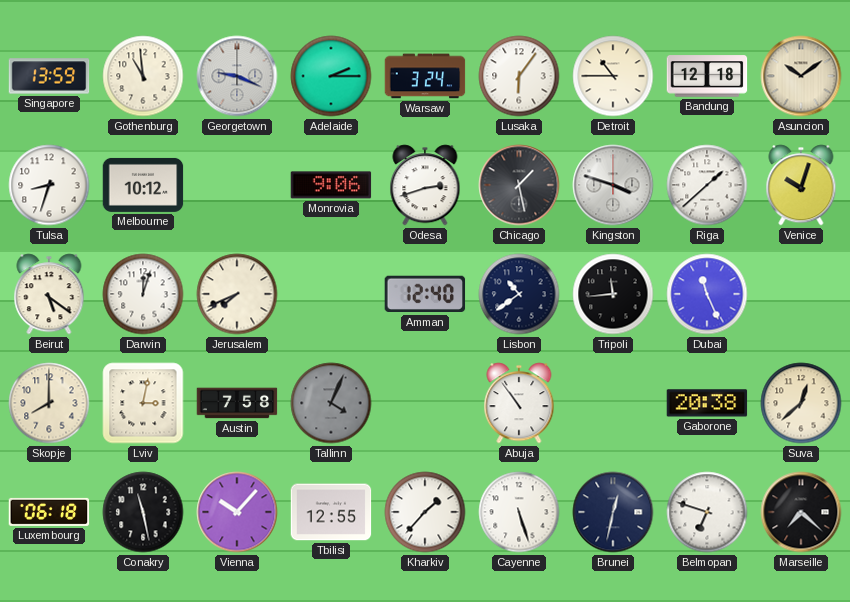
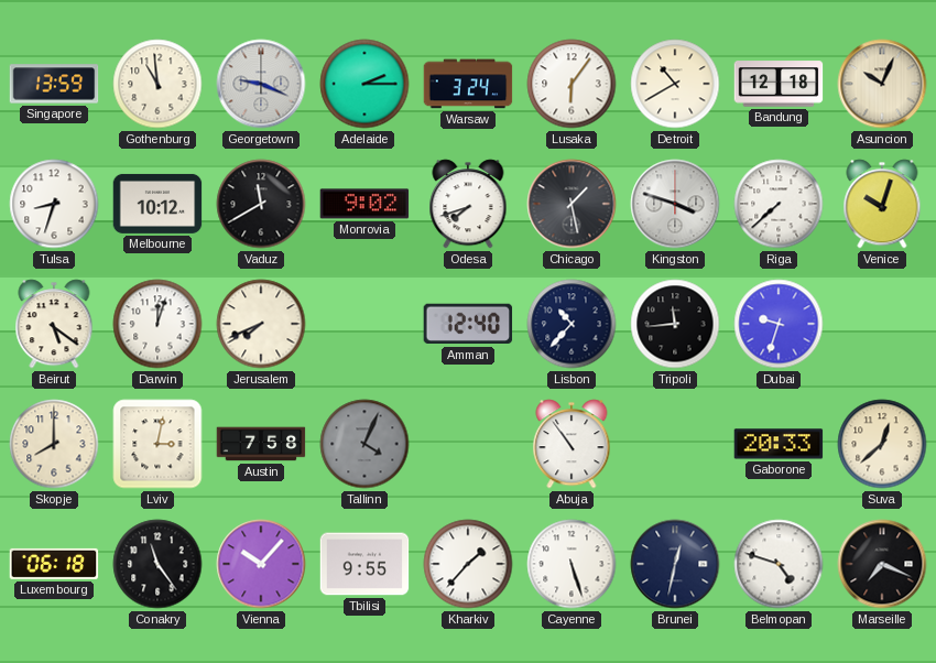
Detroit: 10:45 -> 10:40
Asuncion: 10:09 -> 10:04
Vaduz: none -> 11:40
Monrovia: 9:06 -> 9:02
Odesa: 2:42 -> 7:42
Riga: 1:38 -> 7:38
Lisbon: 10:39 -> 10:37
Dubai: 11:26 -> 9:33
Gaborone: 20:38 -> 20:33
Conakry: 11:28 -> 11:24
Tbilisi: 12:55 -> 9:55
Belmopan: 6:48 -> 4:48
Marseille: 7:22 -> 7:19
